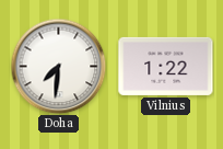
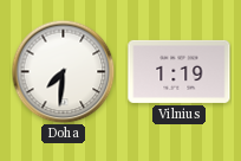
Vilnius: 1:22 -> 1:19
